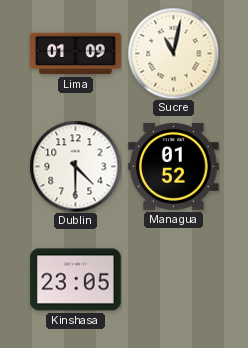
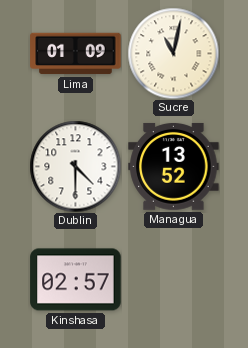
Managua: 01:52 -> 13:52
Kinshasa: 23:05 -> 02:57
